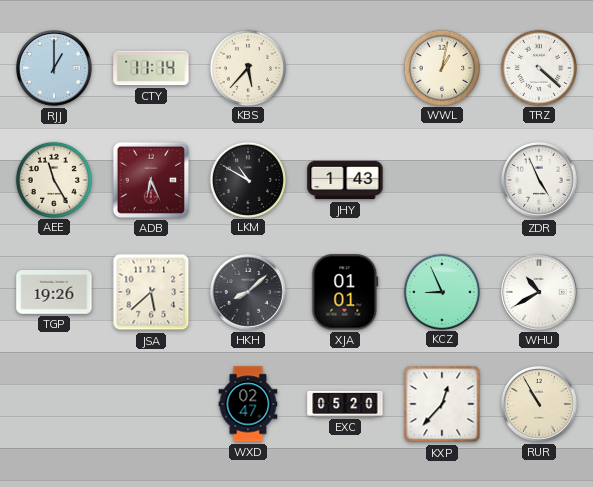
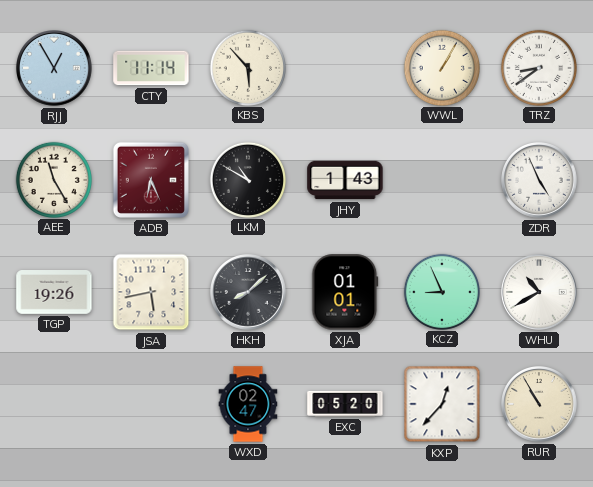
RJJ: 1:00 -> 12:55
KBS: 5:37 -> 5:53
WWL: 1:02 -> 1:05
TRZ: 4:22 -> 8:39
JSA: 5:38 -> 5:43
